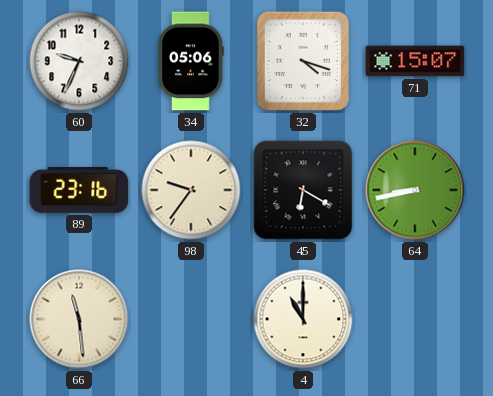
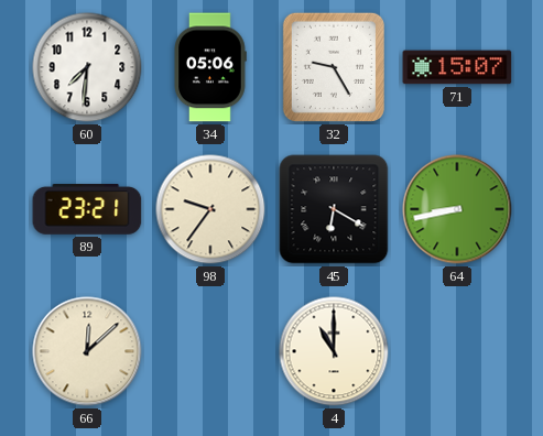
60: 9:34 -> 7:31
32: 4:18 -> 9:25
89: 23:16 -> 23:21
66: 11:29 -> 12:08
